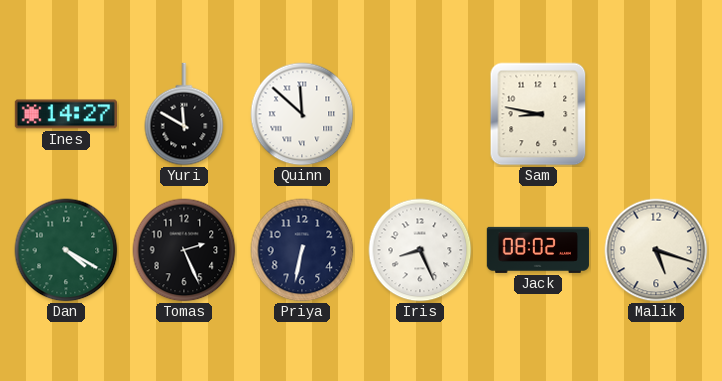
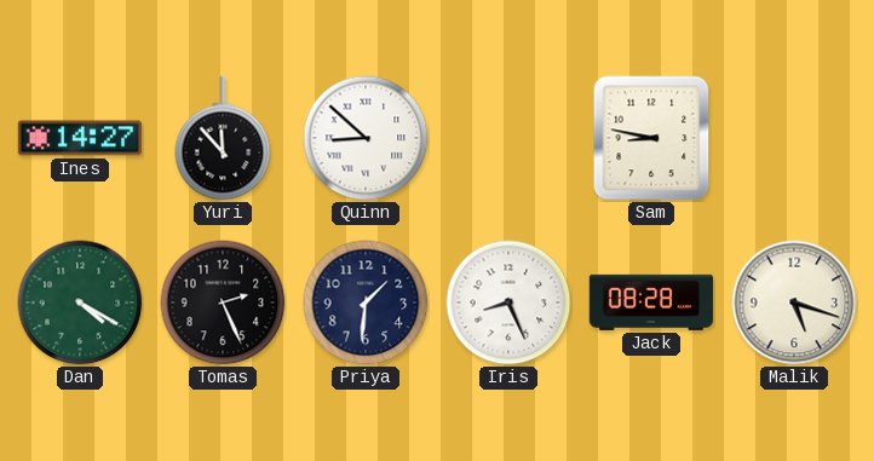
Yuri: 11:50 -> 11:53
Quinn: 11:52 -> 8:52
Priya: 6:32 -> 1:31
Jack: 08:02 -> 08:28
